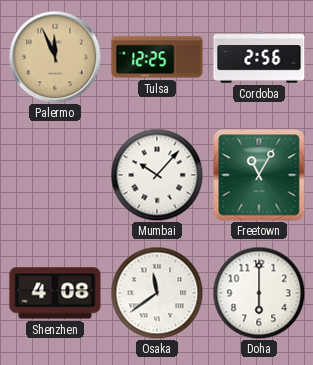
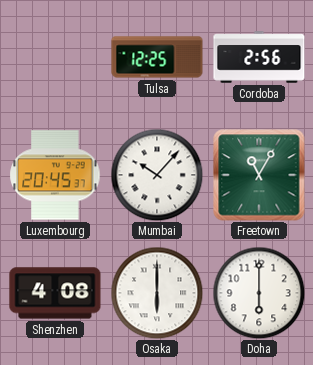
Palermo: 11:56 -> none
Luxembourg: none -> 20:45
Osaka: 11:39 -> 6:00
